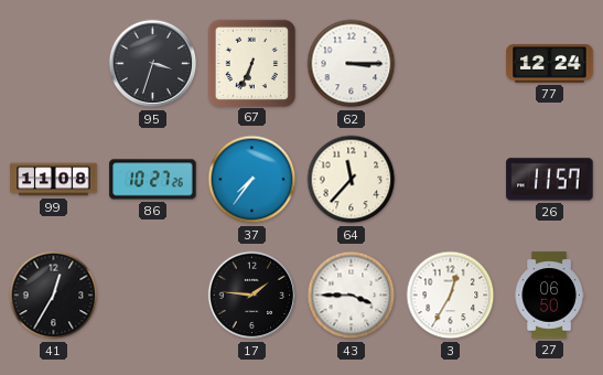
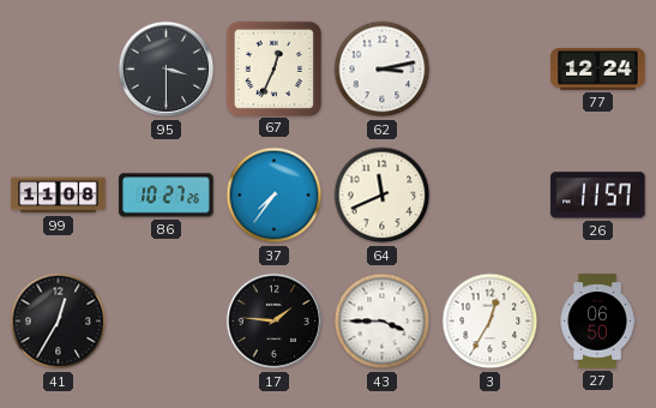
95: 3:33 -> 3:30
67: 6:34 -> 12:34
62: 3:15 -> 3:13
64: 11:37 -> 11:41
